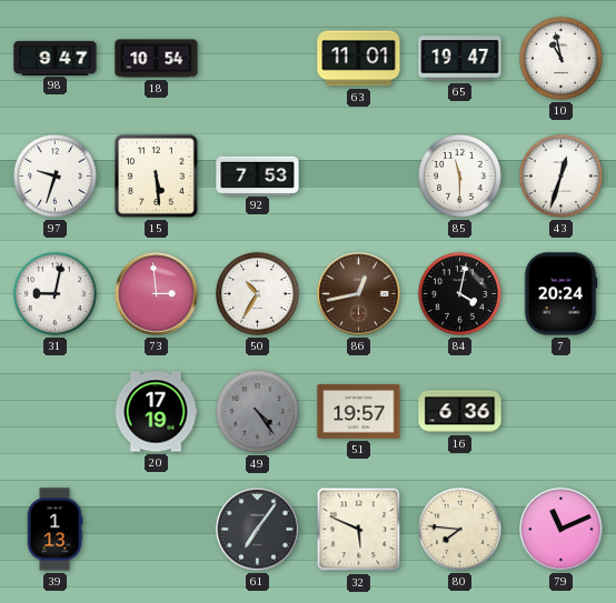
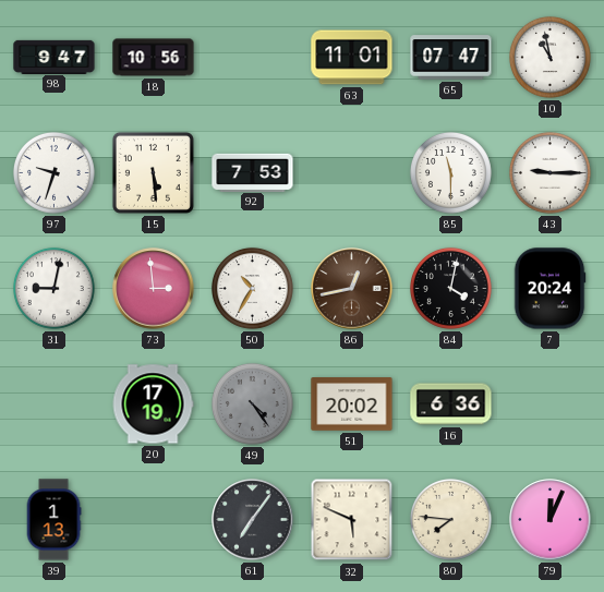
18: 10:54 -> 10:56
65: 19:47 -> 07:47
43: 12:33 -> 9:15
51: 19:57 -> 20:02
79: 11:11 -> 12:04
